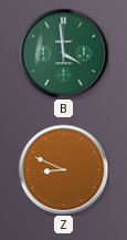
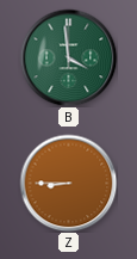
Z: 8:49 -> 8:45
